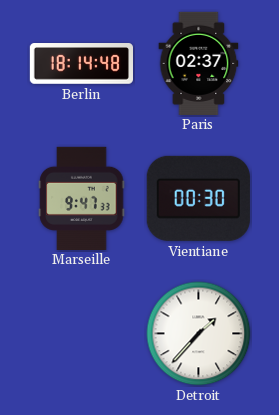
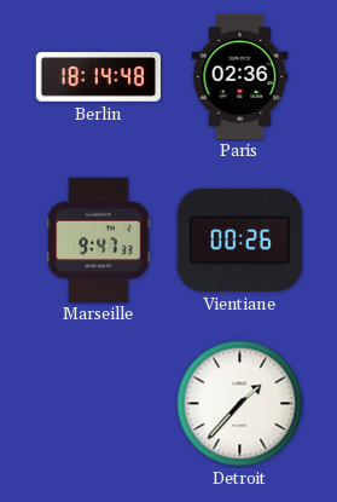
Paris: 02:37 -> 02:36
Vientiane: 00:30 -> 00:26
